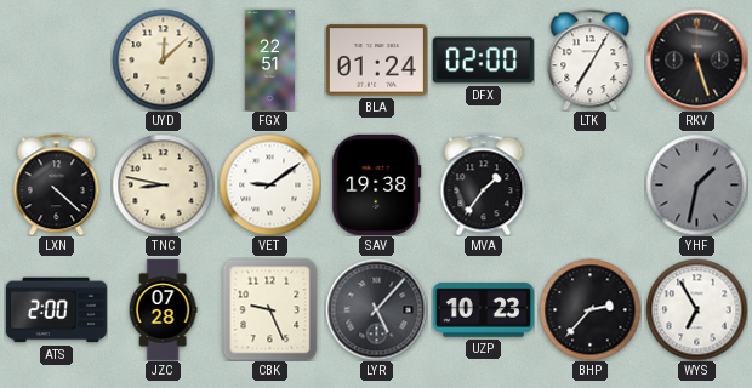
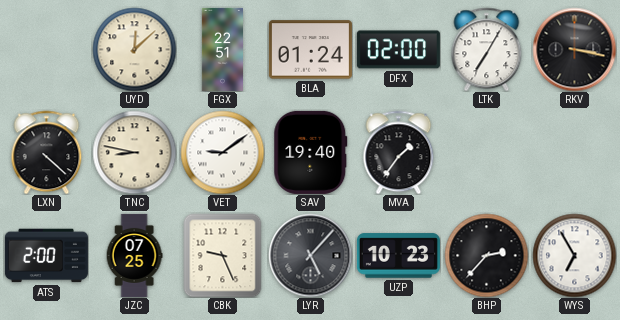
RKV: 5:27 -> 3:17
SAV: 19:38 -> 19:40
YHF: 1:32 -> none
JZC: 07:28 -> 07:25
